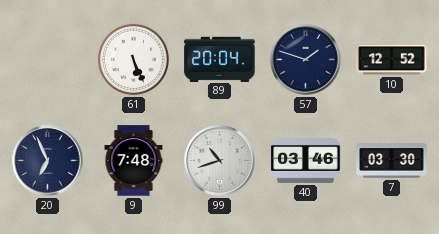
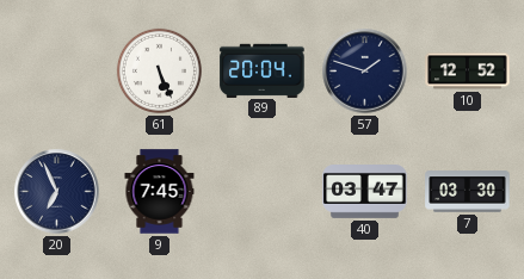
9: 7:48 -> 7:45
99: 10:42 -> none
40: 03:46 -> 03:47
